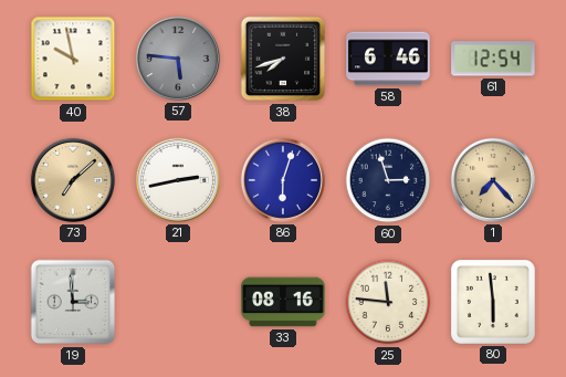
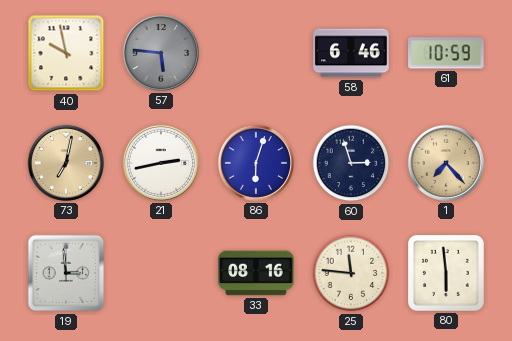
38: 7:42 -> none
61: 12:54 -> 10:59
73: 7:08 -> 7:02
